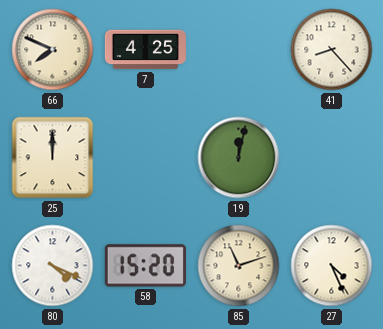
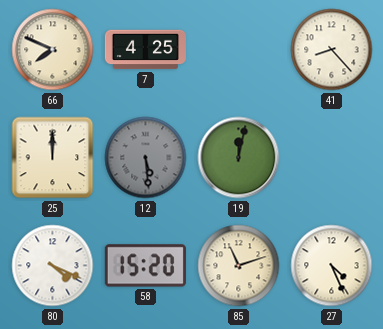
12: none -> 5:29
